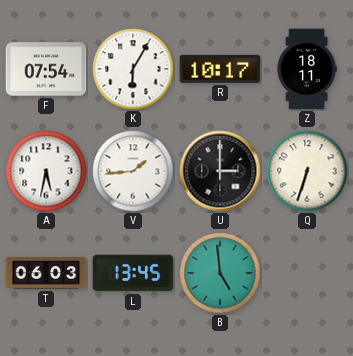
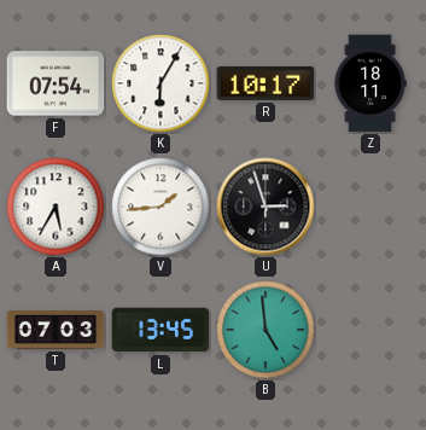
A: 5:32 -> 5:35
U: 3:00 -> 2:57
Q: 6:33 -> none
T: 06:03 -> 07:03
